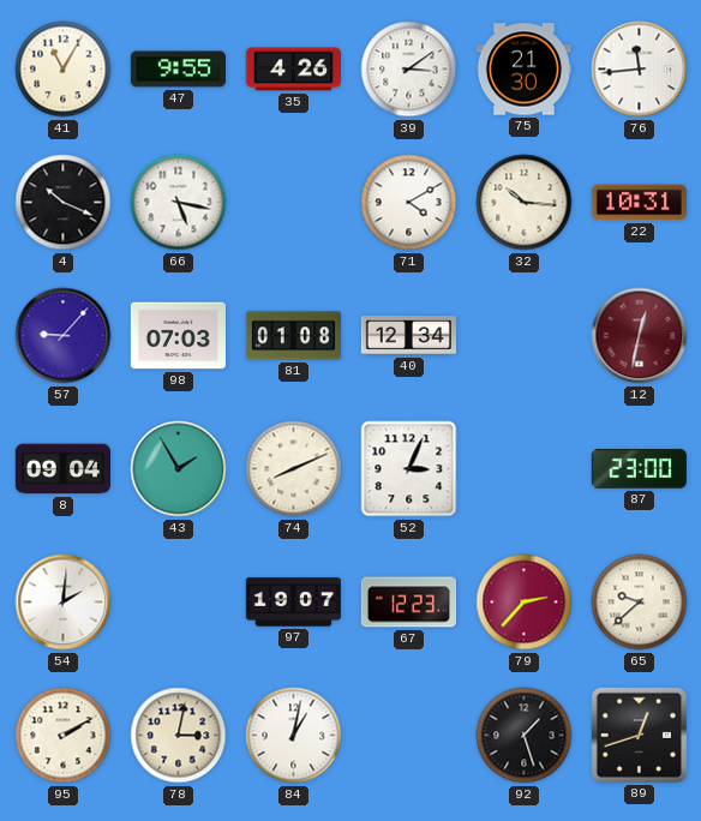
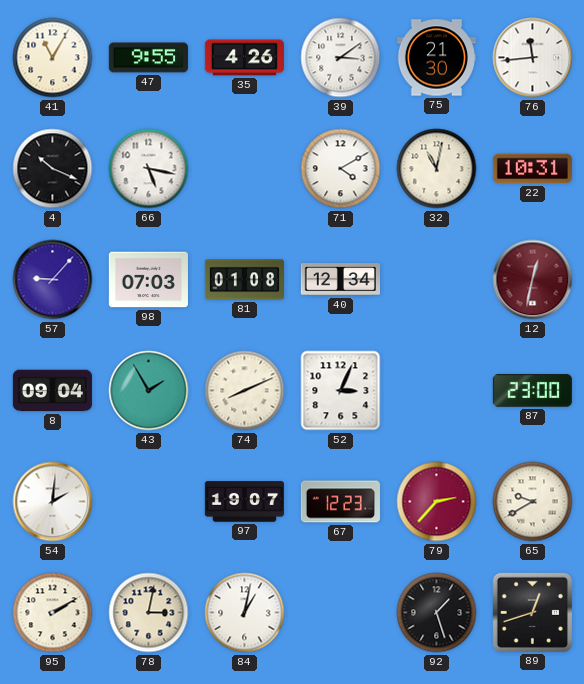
32: 10:16 -> 11:02
65: 9:38 -> 9:40
